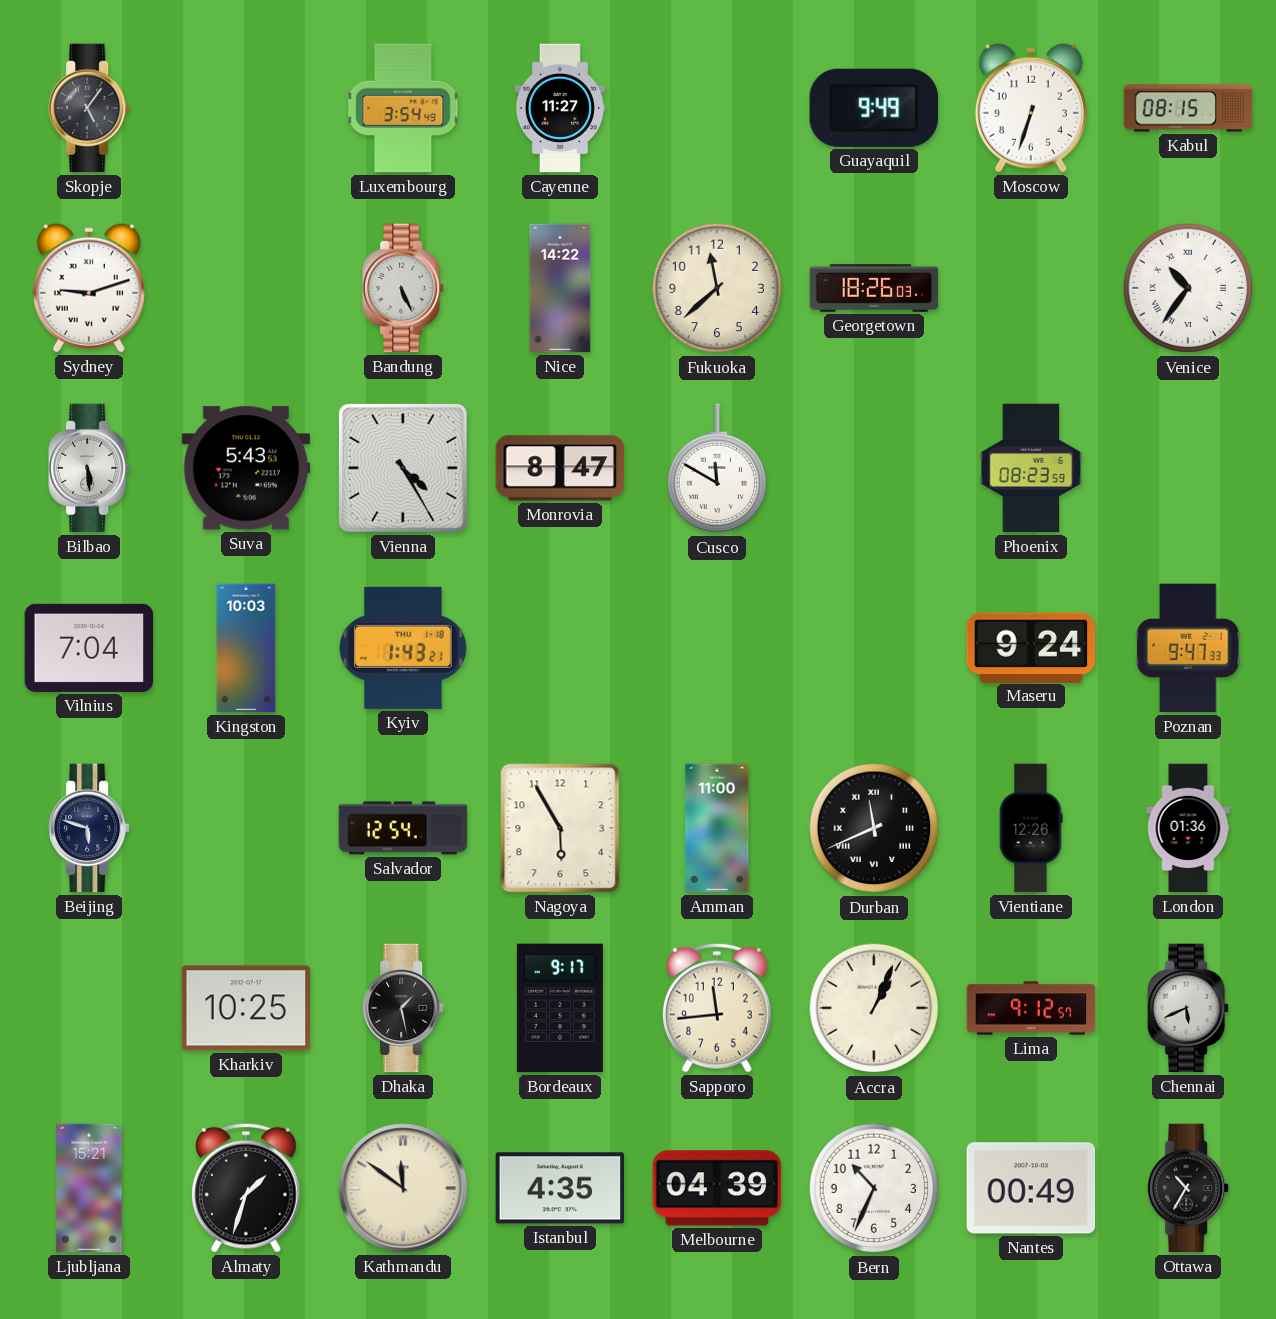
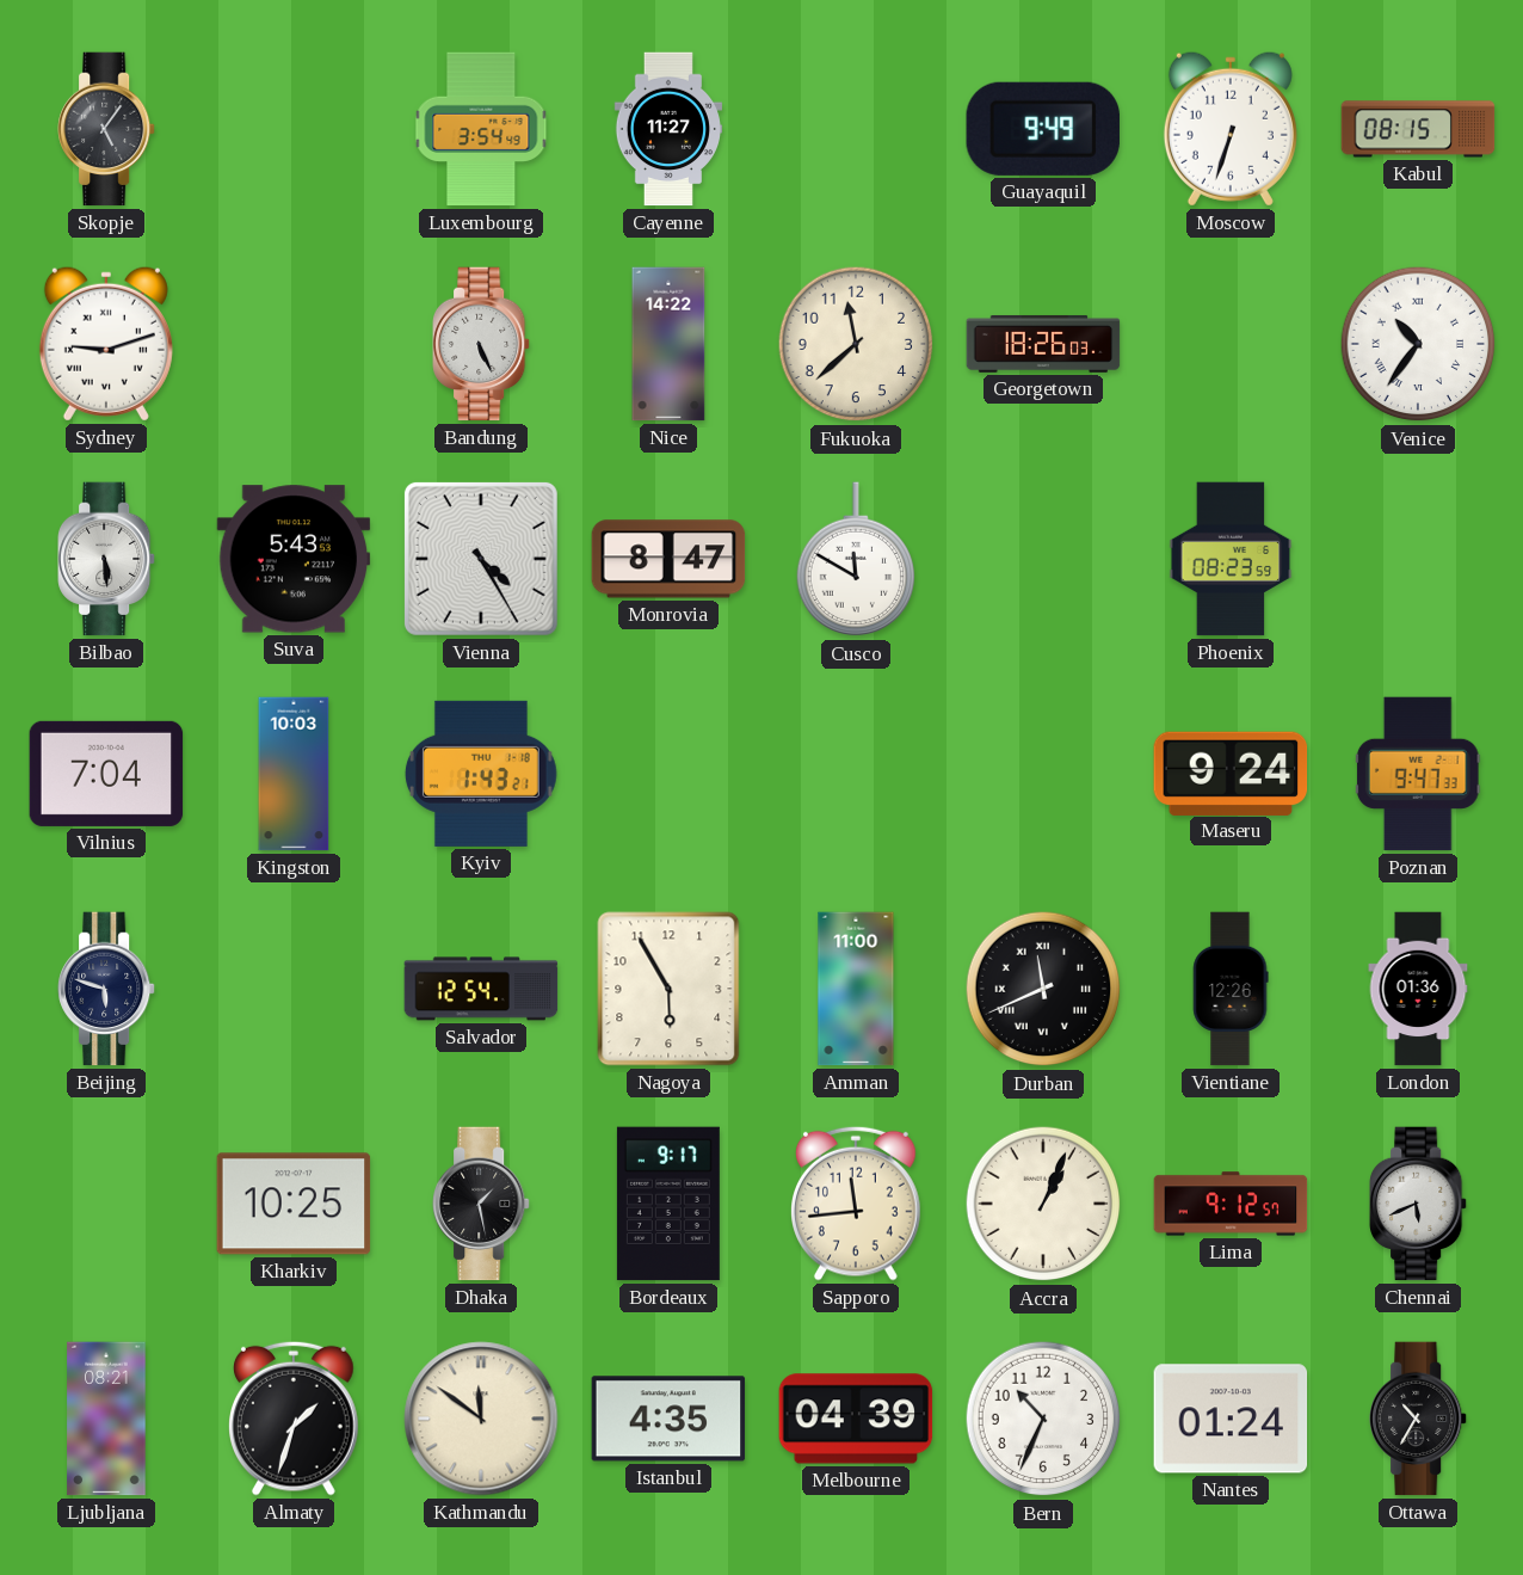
Ljubljana: 15:21 -> 08:21
Nantes: 00:49 -> 01:24
